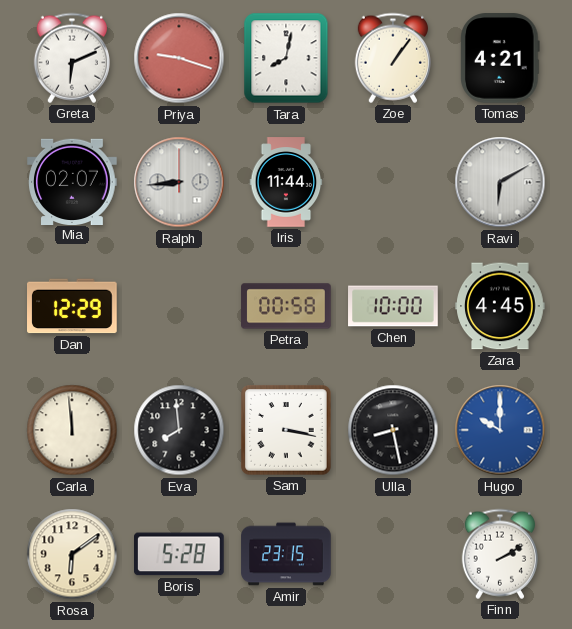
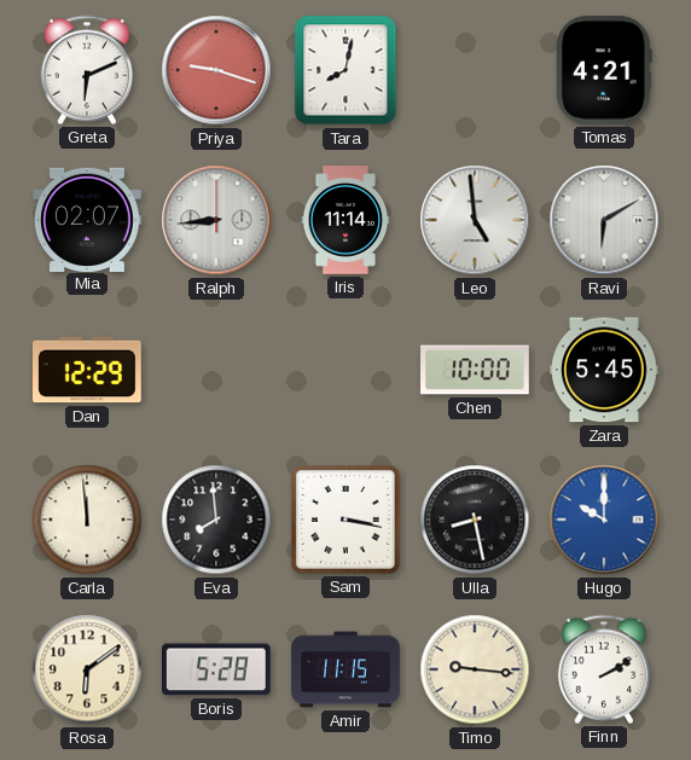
Zoe: 1:06 -> none
Iris: 11:44 -> 11:14
Leo: none -> 4:59
Petra: 00:58 -> none
Zara: 4:45 -> 5:45
Amir: 23:15 -> 11:15
Timo: none -> 9:16
